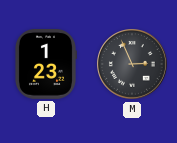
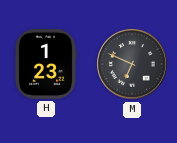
M: 2:56 -> 6:49
